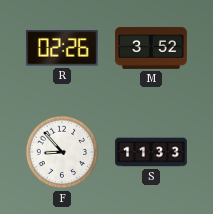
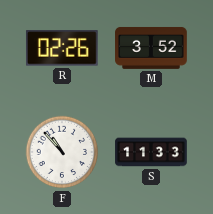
F: 8:53 -> 10:53
